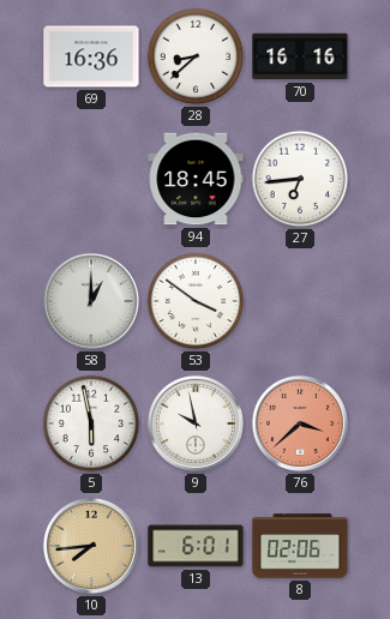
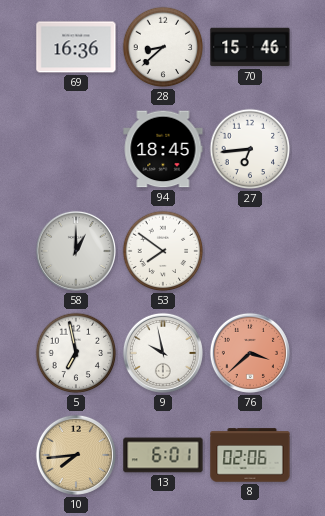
70: 16:16 -> 15:46
53: 3:51 -> 7:51
5: 5:58 -> 6:58
